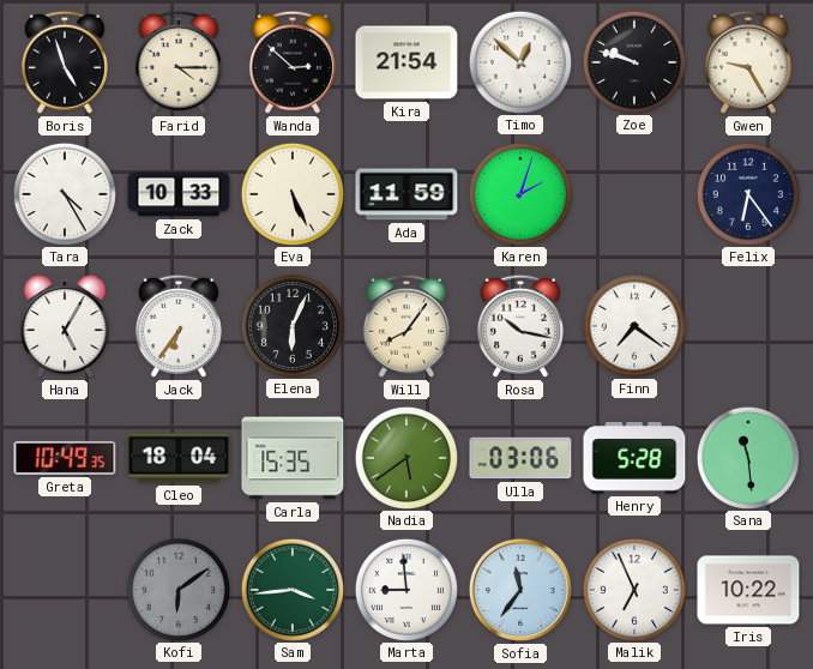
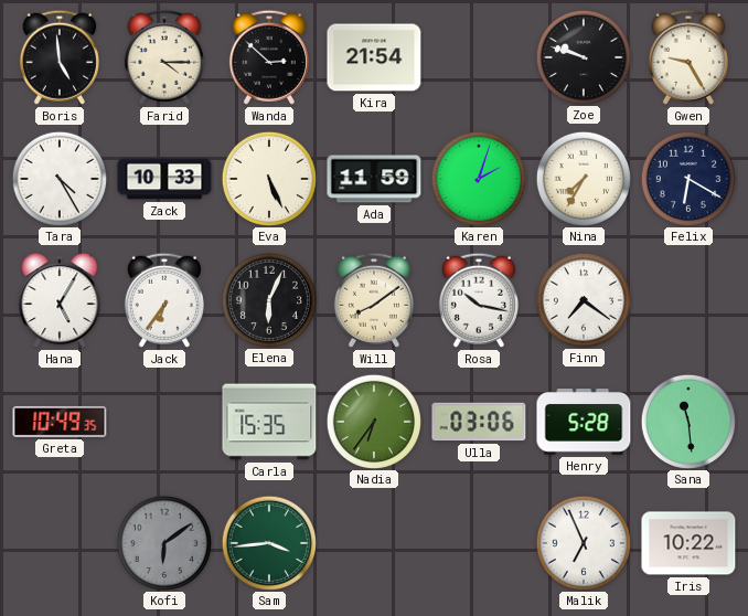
Boris: 4:57 -> 4:59
Timo: 12:52 -> none
Nina: none -> 7:35
Felix: 6:24 -> 6:20
Will: 8:06 -> 8:09
Cleo: 18:04 -> none
Nadia: 5:39 -> 6:36
Marta: 8:59 -> none
Sofia: 11:36 -> none
